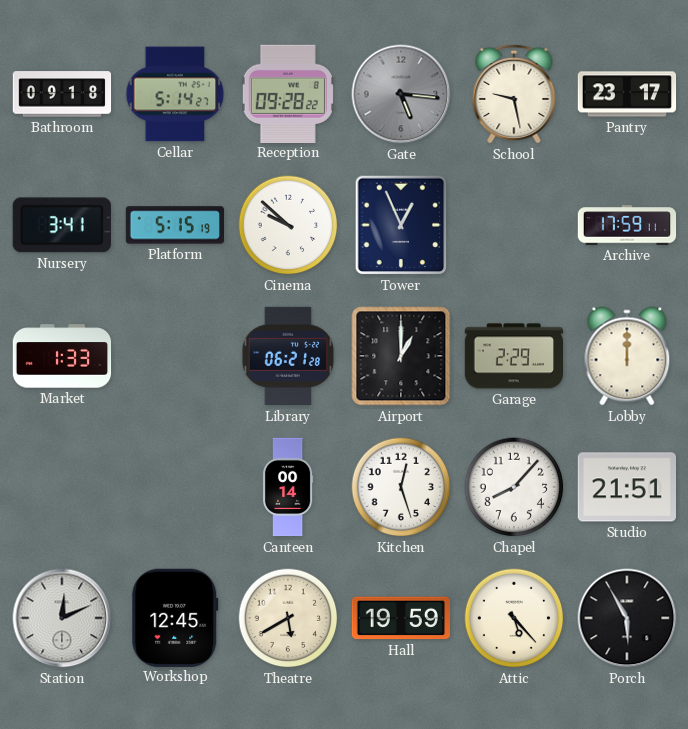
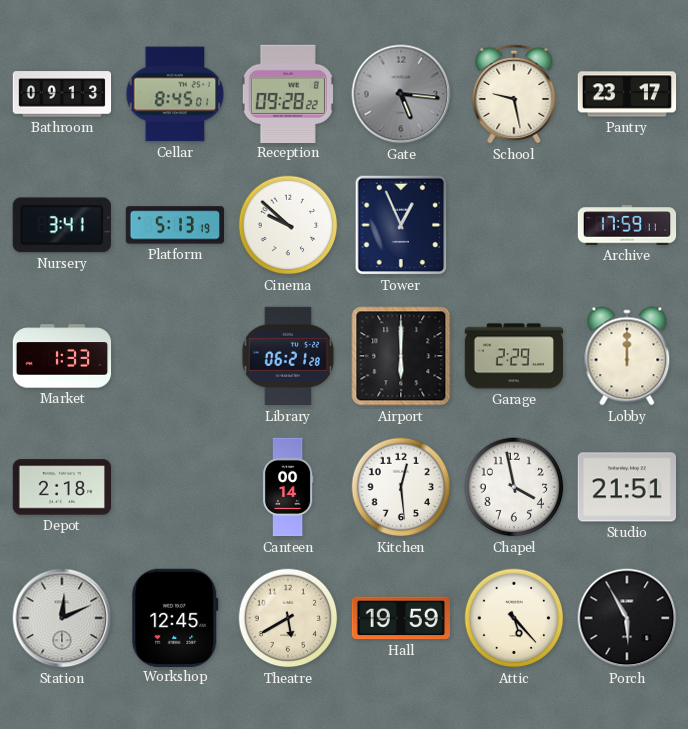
Bathroom: 09:18 -> 09:13
Cellar: 5:14 -> 8:45
Platform: 5:15 -> 5:13
Airport: 1:00 -> 6:00
Depot: none -> 2:18
Kitchen: 12:27 -> 12:29
Chapel: 8:07 -> 3:58
